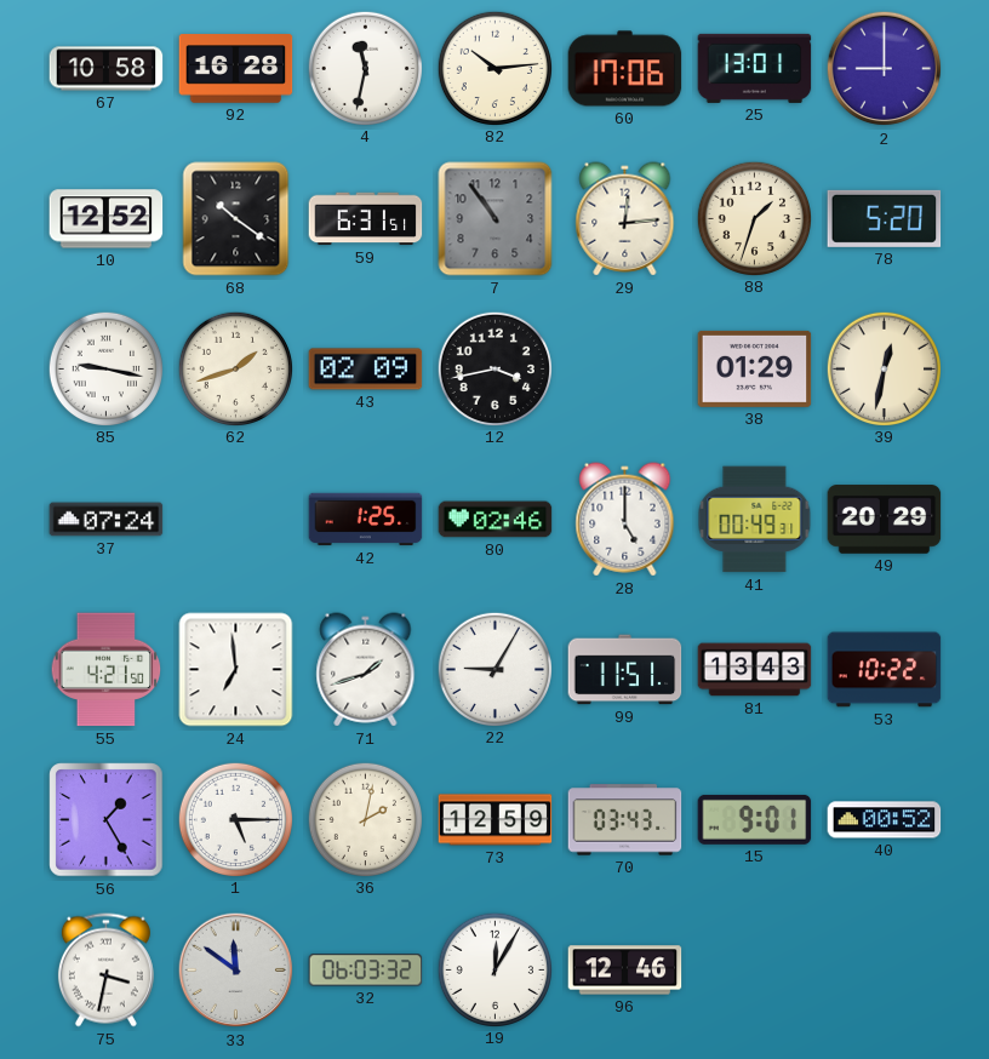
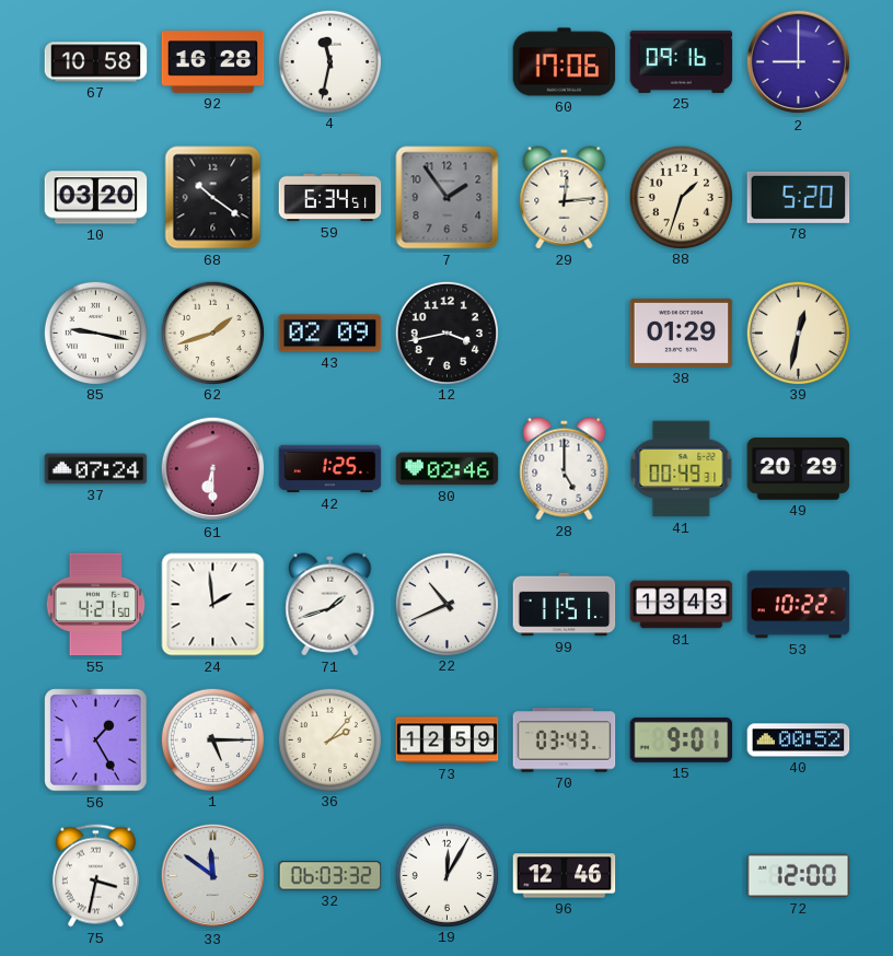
82: 10:14 -> none
25: 13:01 -> 09:16
10: 12:52 -> 03:20
59: 6:31 -> 6:34
7: 10:54 -> 1:54
61: none -> 6:30
24: 6:59 -> 1:59
22: 9:05 -> 10:41
36: 2:02 -> 2:07
72: none -> 12:00
